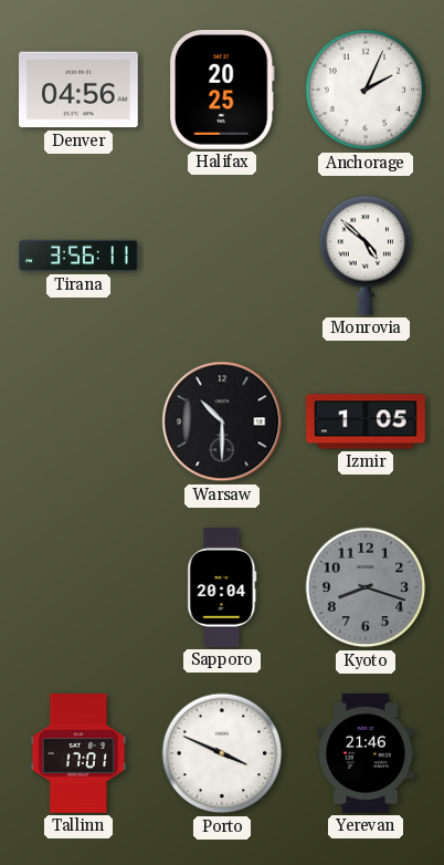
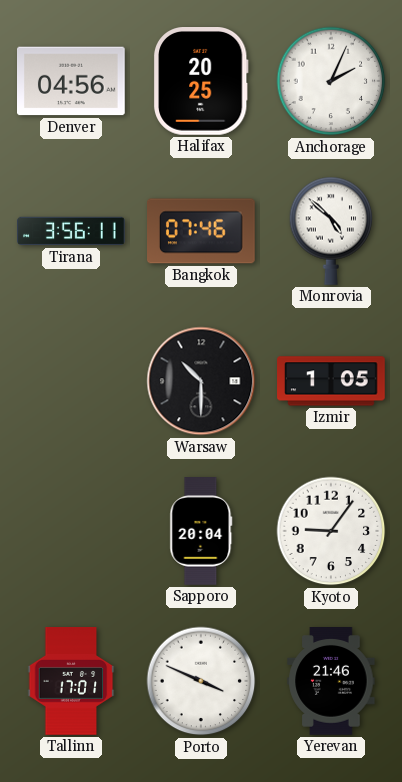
Bangkok: none -> 07:46
Kyoto: 8:18 -> 9:06
Kyoto dial: grey -> white
